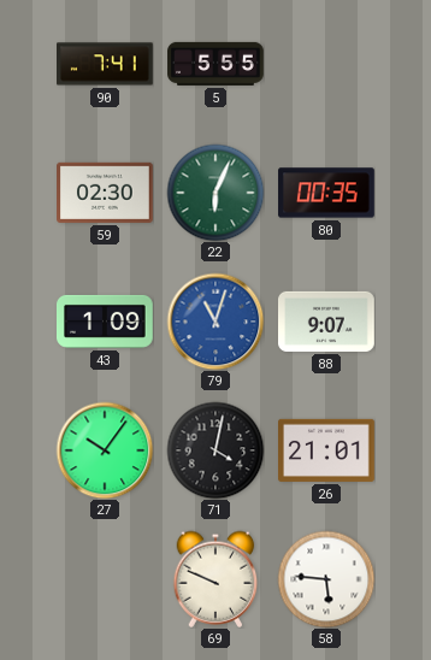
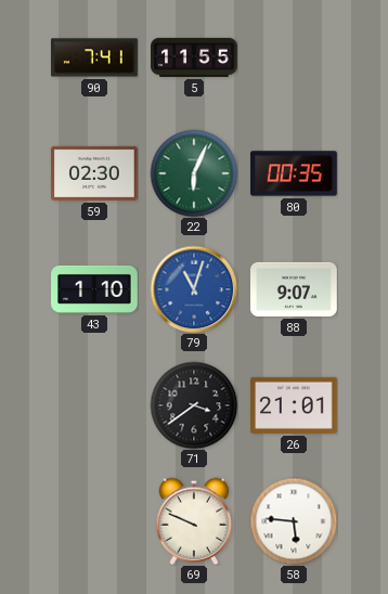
5: 5:55 -> 11:55
43: 1:09 -> 1:10
27: 10:06 -> none
71: 4:02 -> 3:39
